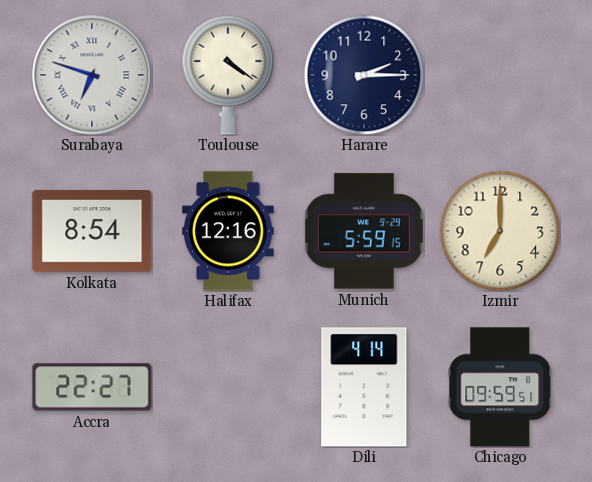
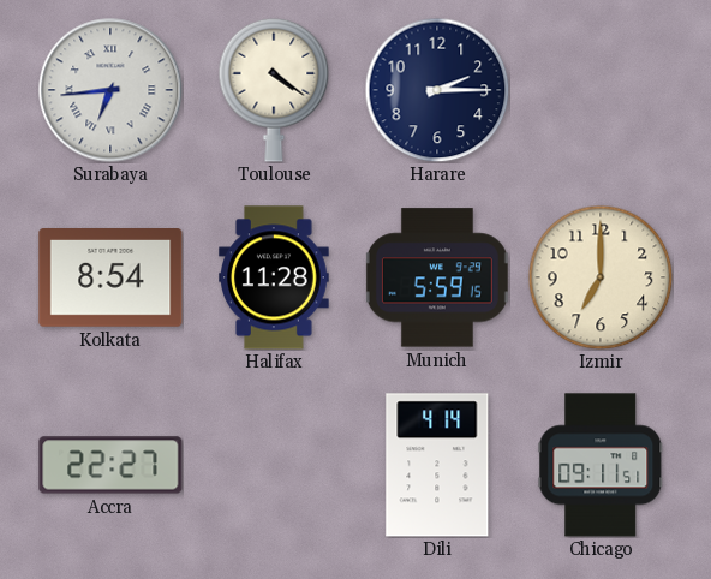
Surabaya: 6:48 -> 6:44
Halifax: 12:16 -> 11:28
Chicago: 09:59 -> 09:11
